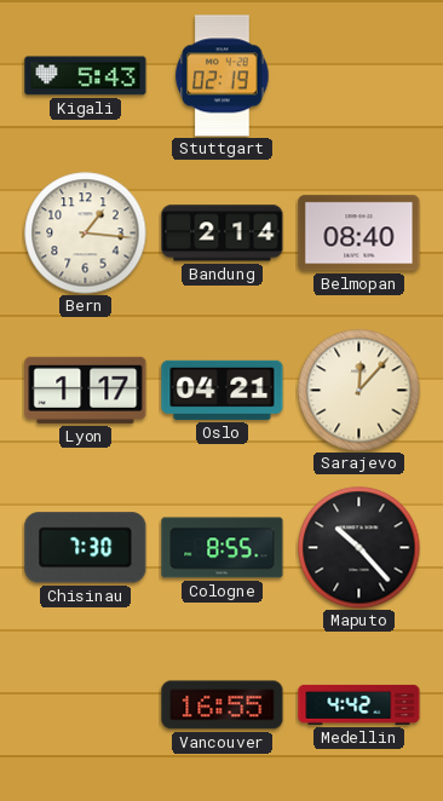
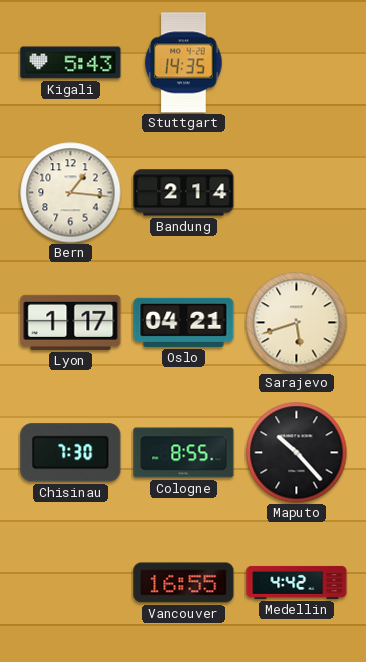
Stuttgart: 02:19 -> 14:35
Belmopan: 08:40 -> none
Sarajevo: 12:07 -> 5:42
